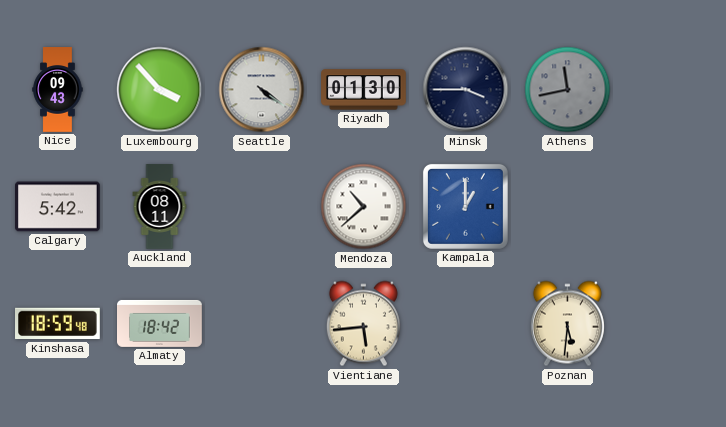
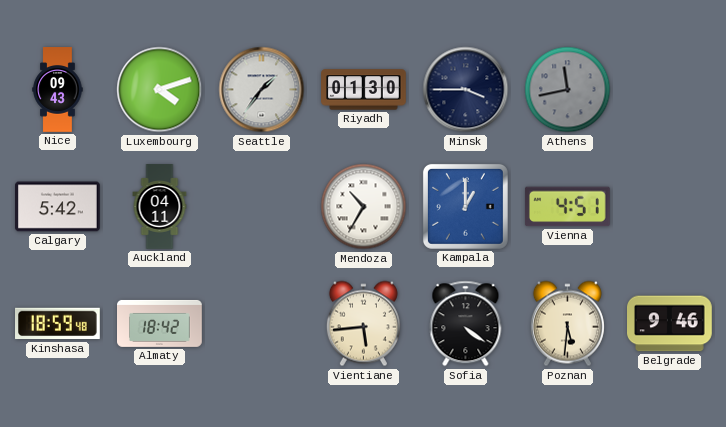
Luxembourg: 3:53 -> 4:12
Seattle: 4:21 -> 1:36
Auckland: 08:11 -> 04:11
Mendoza: 10:38 -> 10:35
Vienna: none -> 4:51
Sofia: none -> 4:21
Belgrade: none -> 9:46
